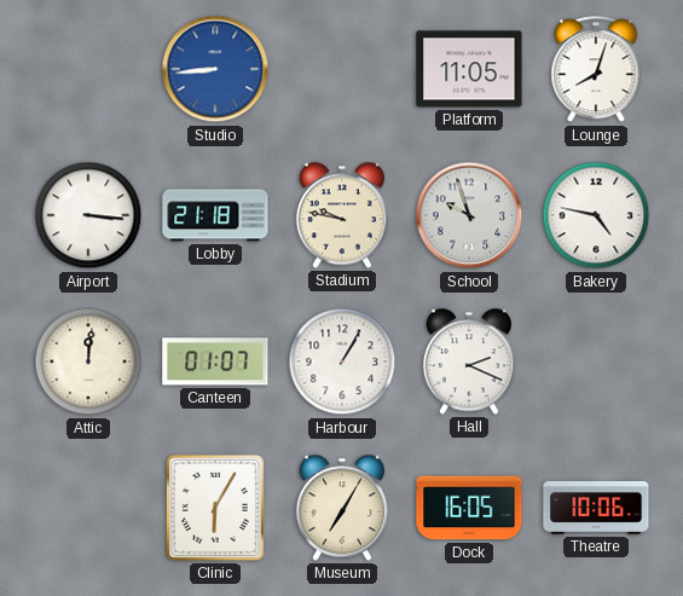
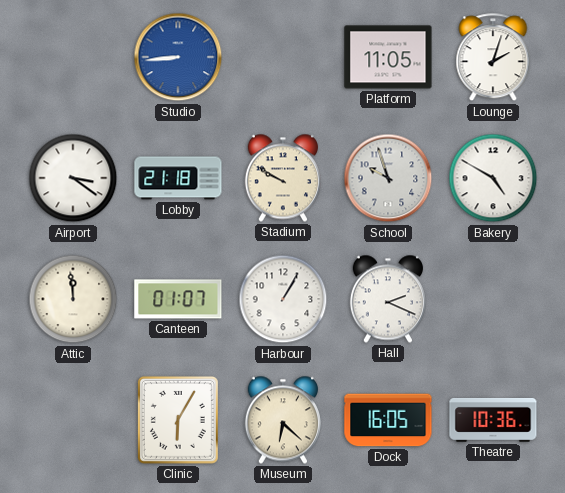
Lounge: 8:03 -> 2:03
Airport: 3:16 -> 3:21
Stadium: 9:47 -> 9:50
Bakery: 4:47 -> 4:50
Attic: 12:01 -> 11:59
Museum: 7:05 -> 6:22
Theatre: 10:06 -> 10:36
